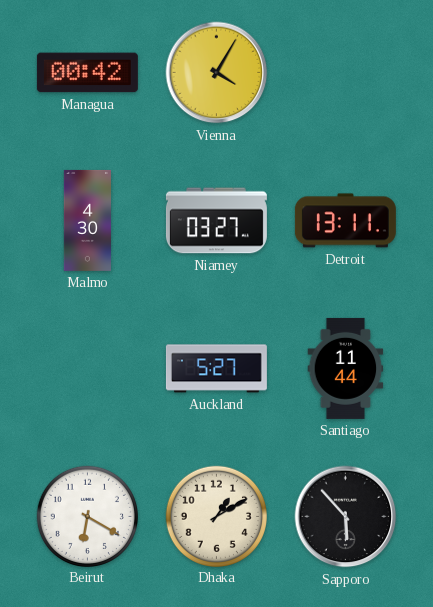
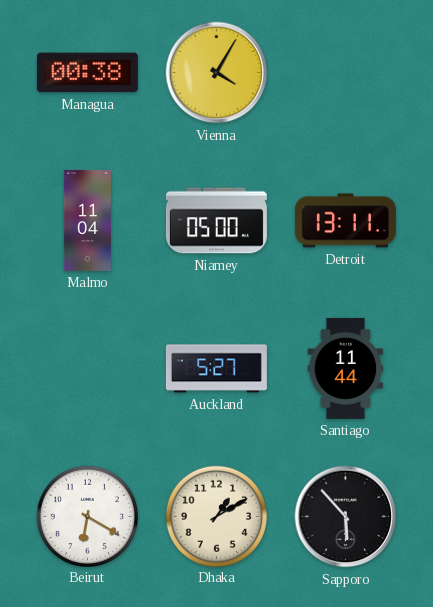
Managua: 00:42 -> 00:38
Malmo: 4:30 -> 11:04
Niamey: 03:27 -> 05:00
